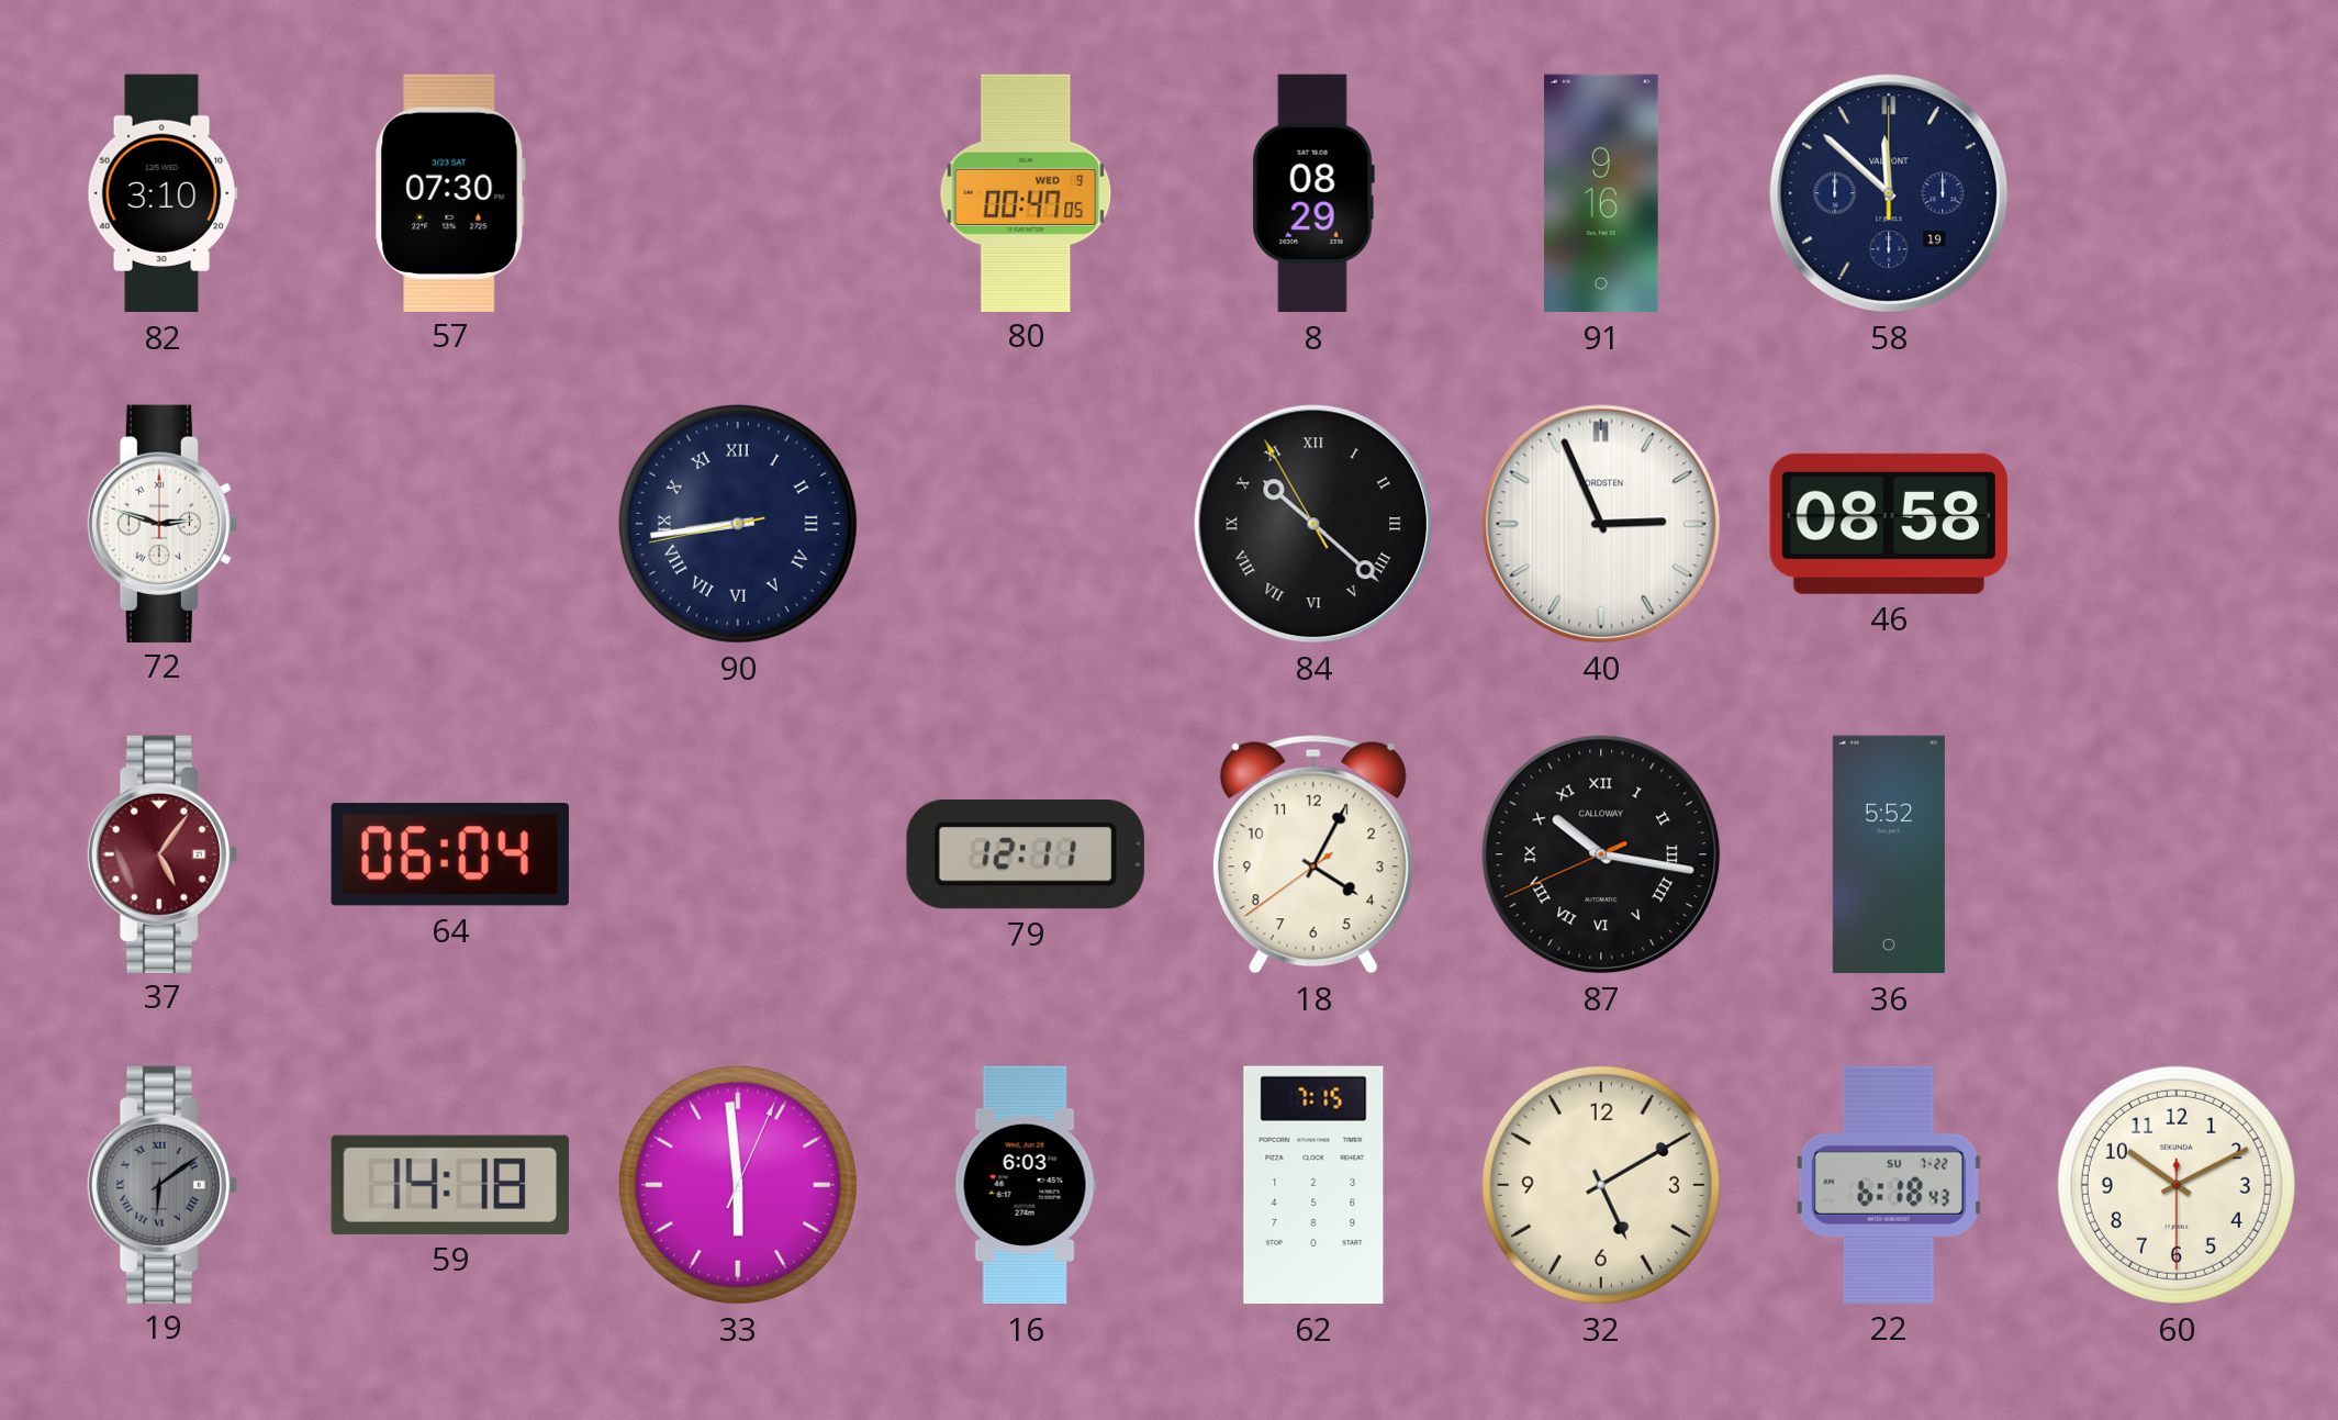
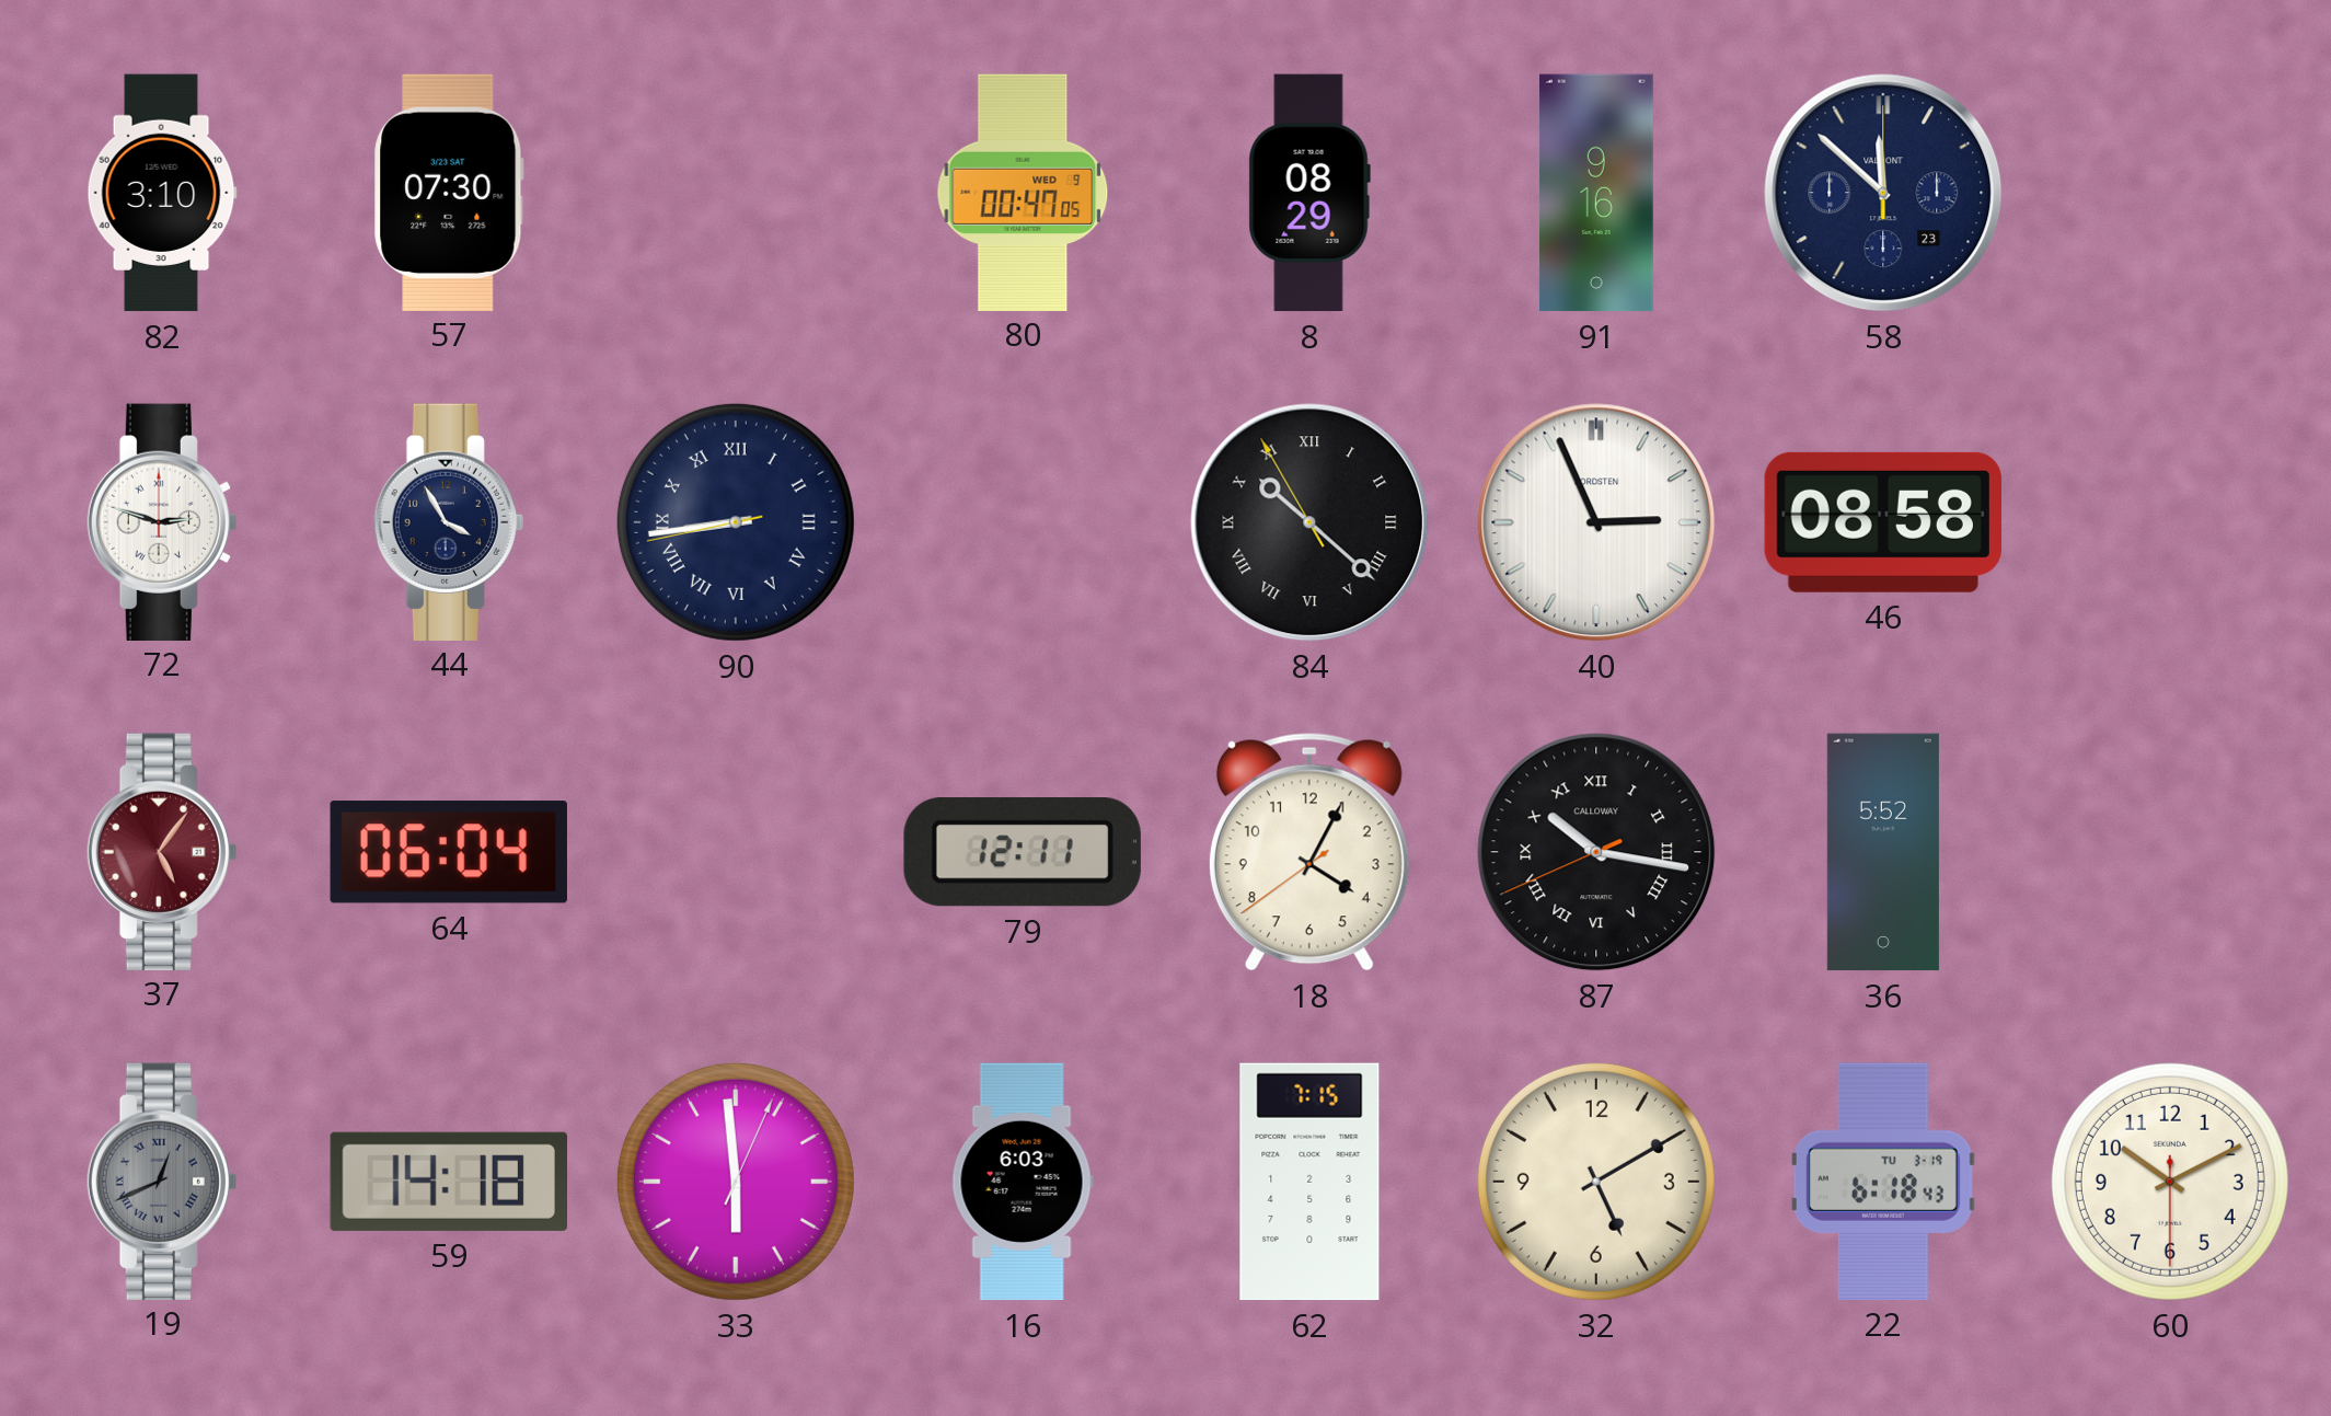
58 date: 19 -> 23
44: none -> 3:55
19: 6:09 -> 12:41
22 date: SU 7-22 -> TU 3-19
